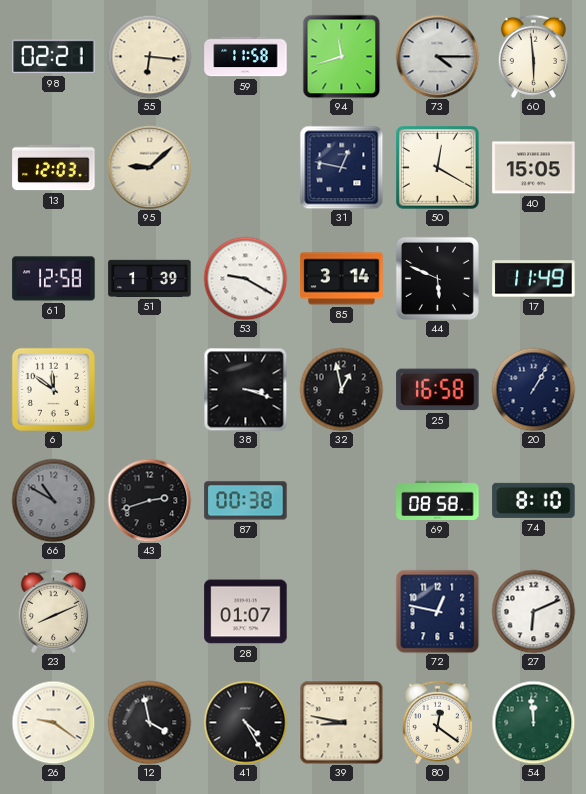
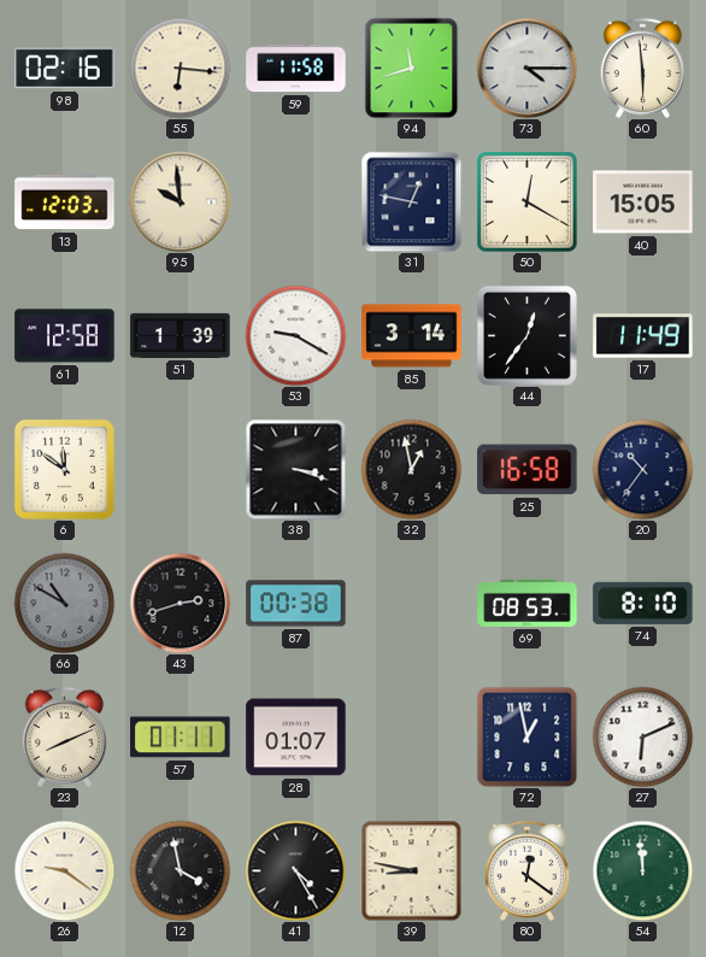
98: 02:21 -> 02:16
95: 9:08 -> 9:59
44: 5:49 -> 12:36
20: 1:05 -> 10:36
69: 08:58 -> 08:53
57: none -> 01:11
72: 12:47 -> 12:58
